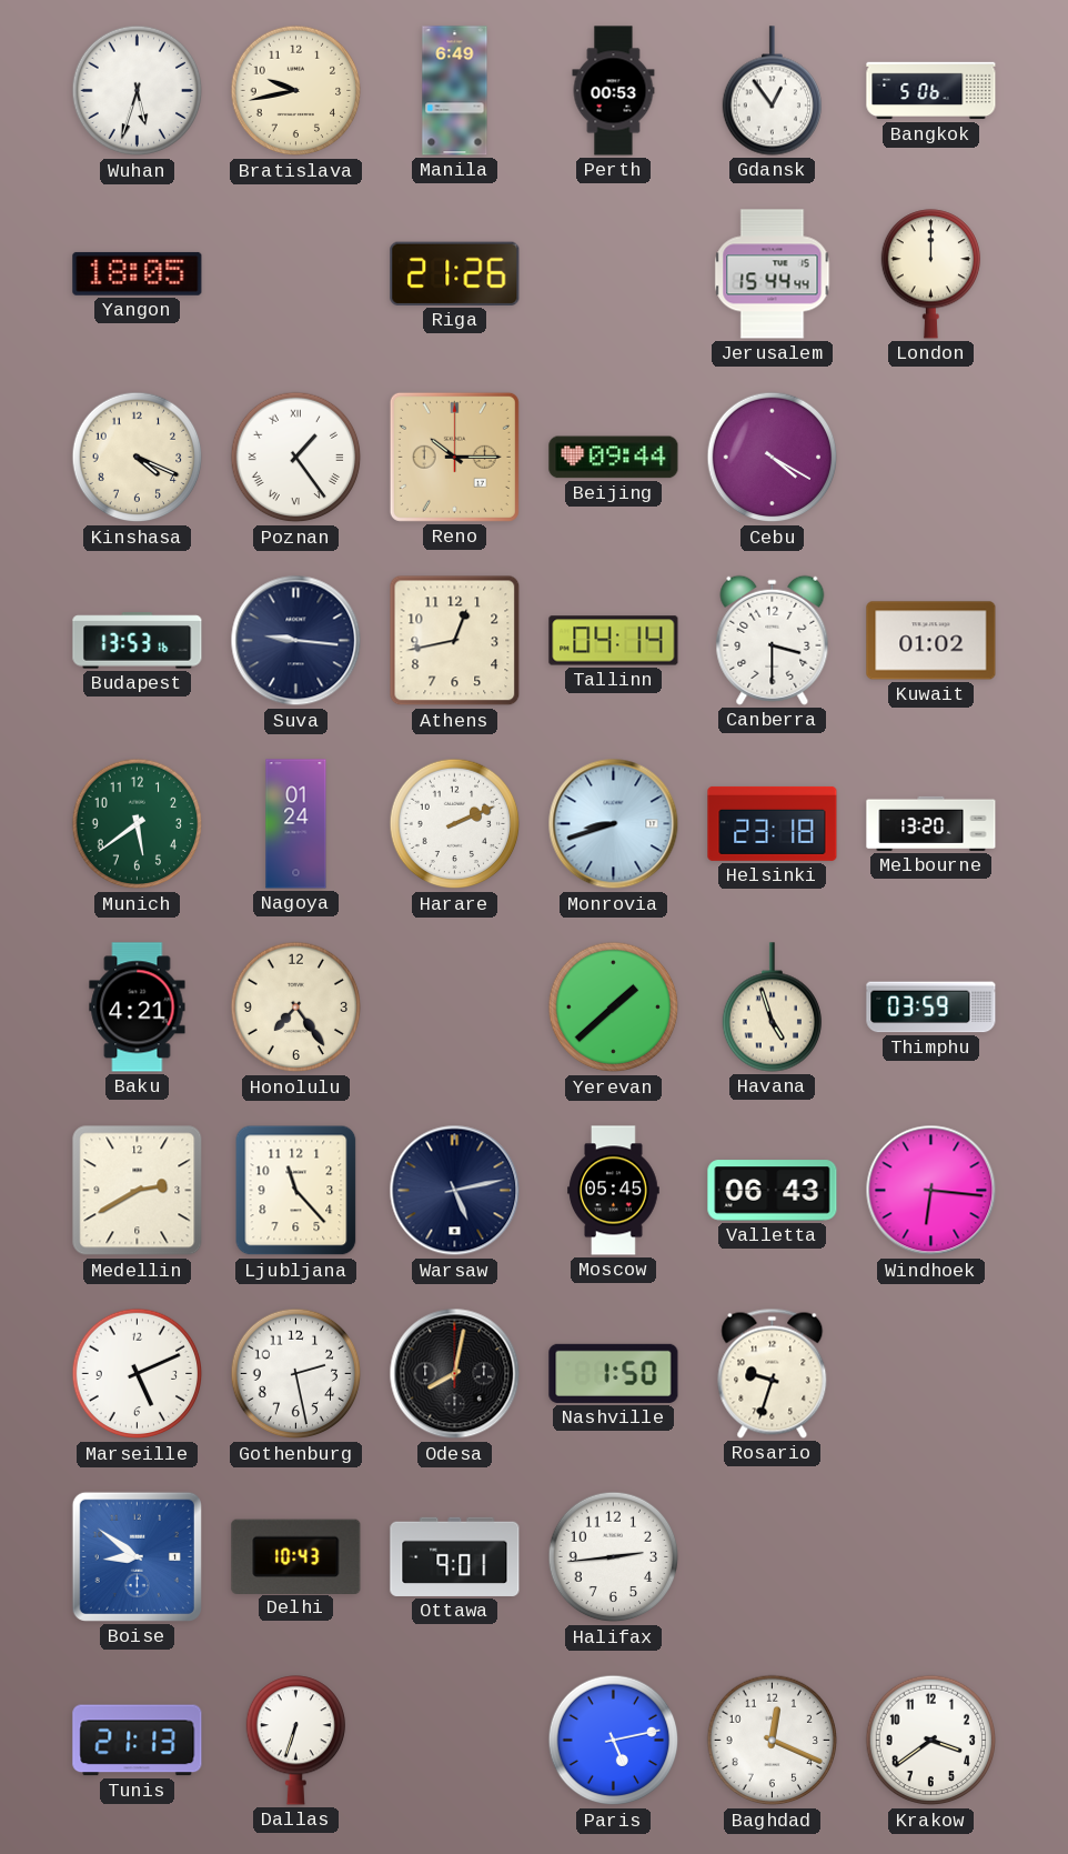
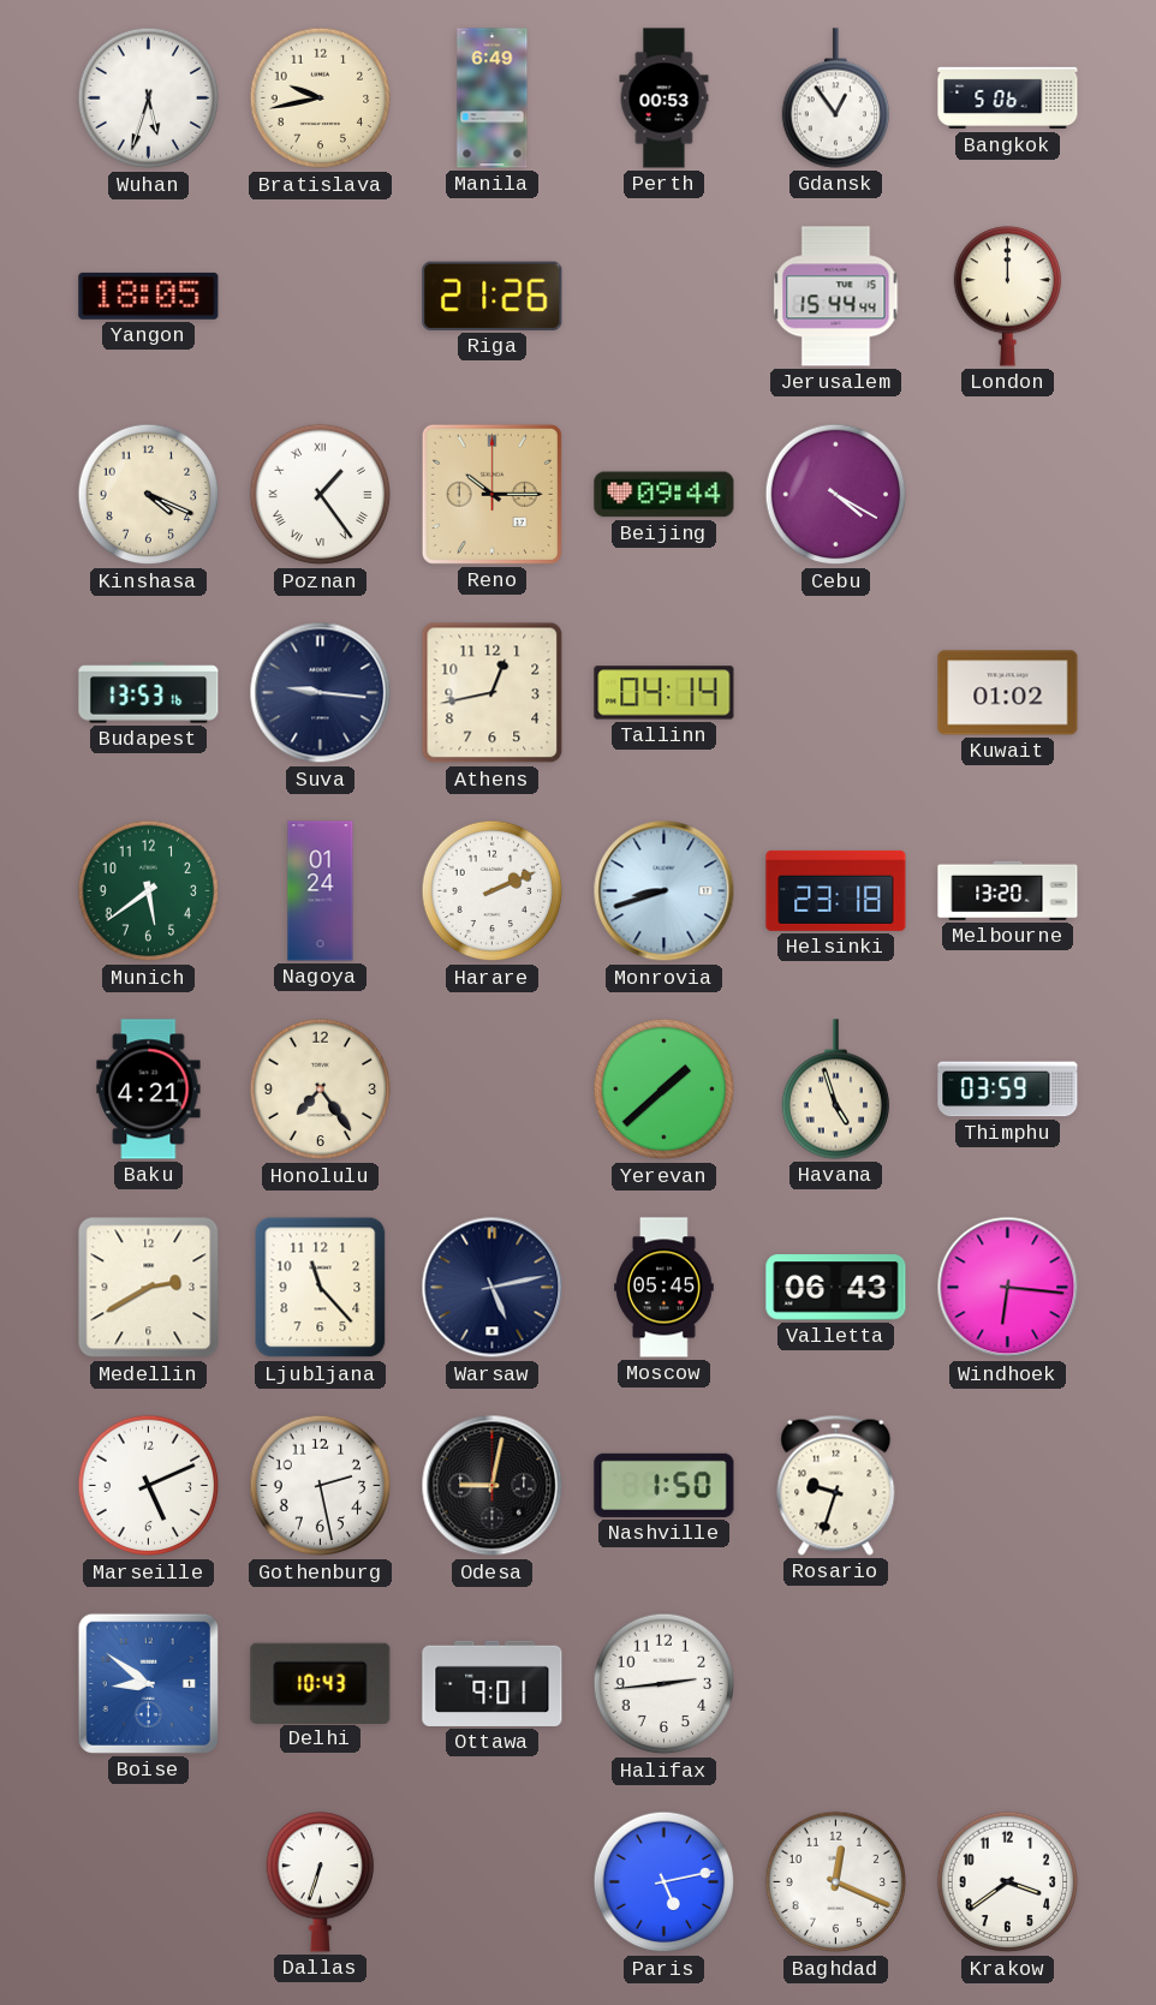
Canberra: 3:30 -> none
Odesa: 8:02 -> 9:02
Tunis: 21:13 -> none
